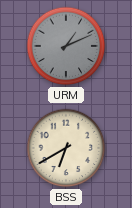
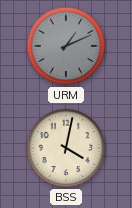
BSS: 6:40 -> 4:02
